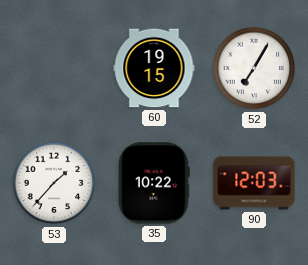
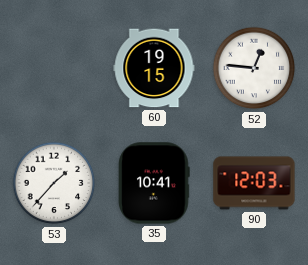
52: 7:05 -> 12:46
35: 10:22 -> 10:41
